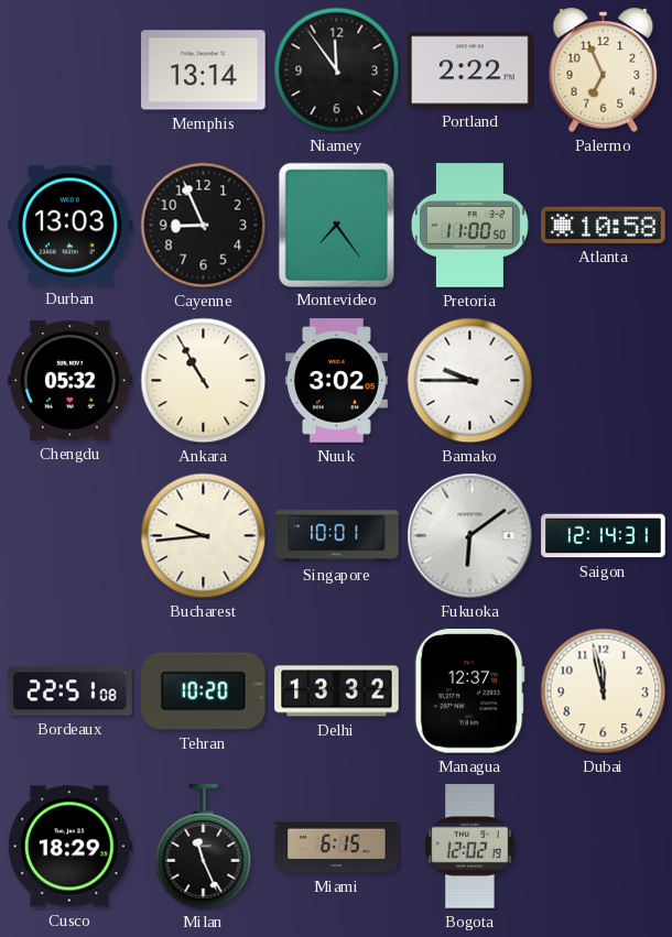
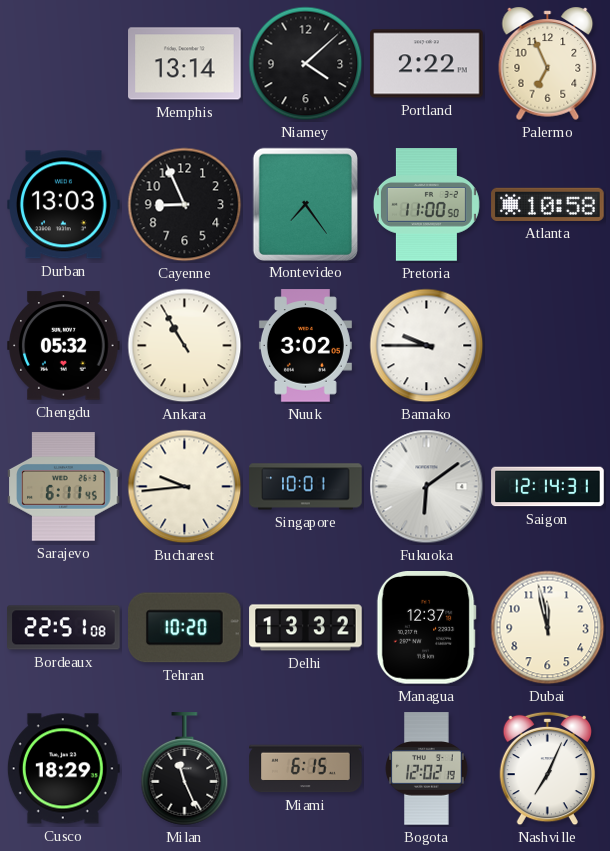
Niamey: 11:54 -> 4:08
Sarajevo: none -> 6:11
Nashville: none -> 7:04
